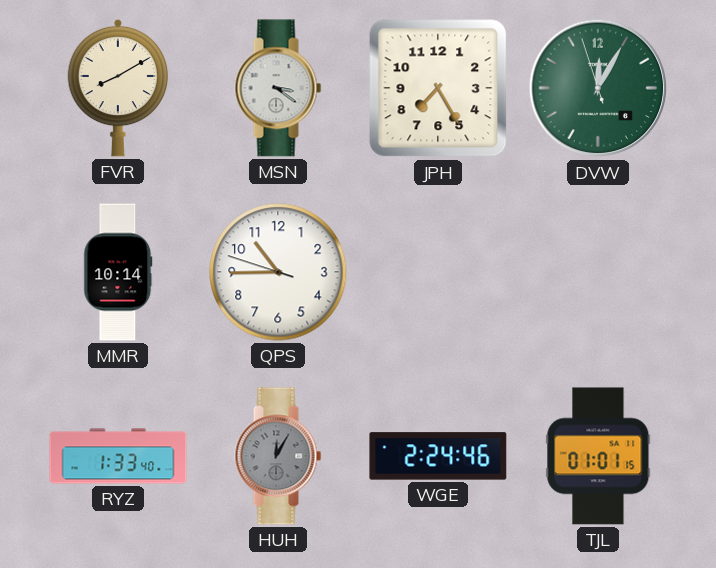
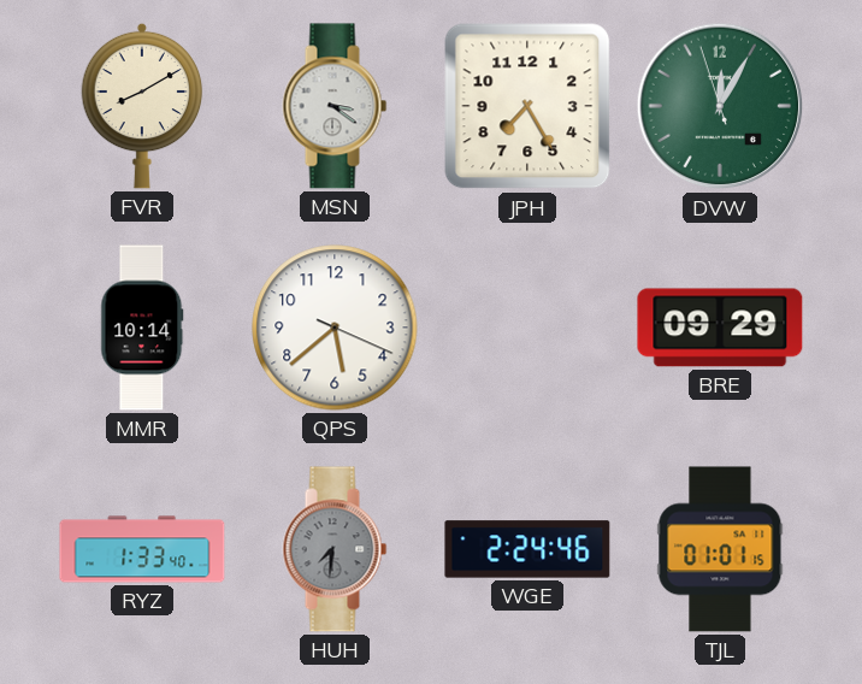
QPS: 10:44 -> 5:38
BRE: none -> 09:29
HUH: 12:05 -> 7:31
